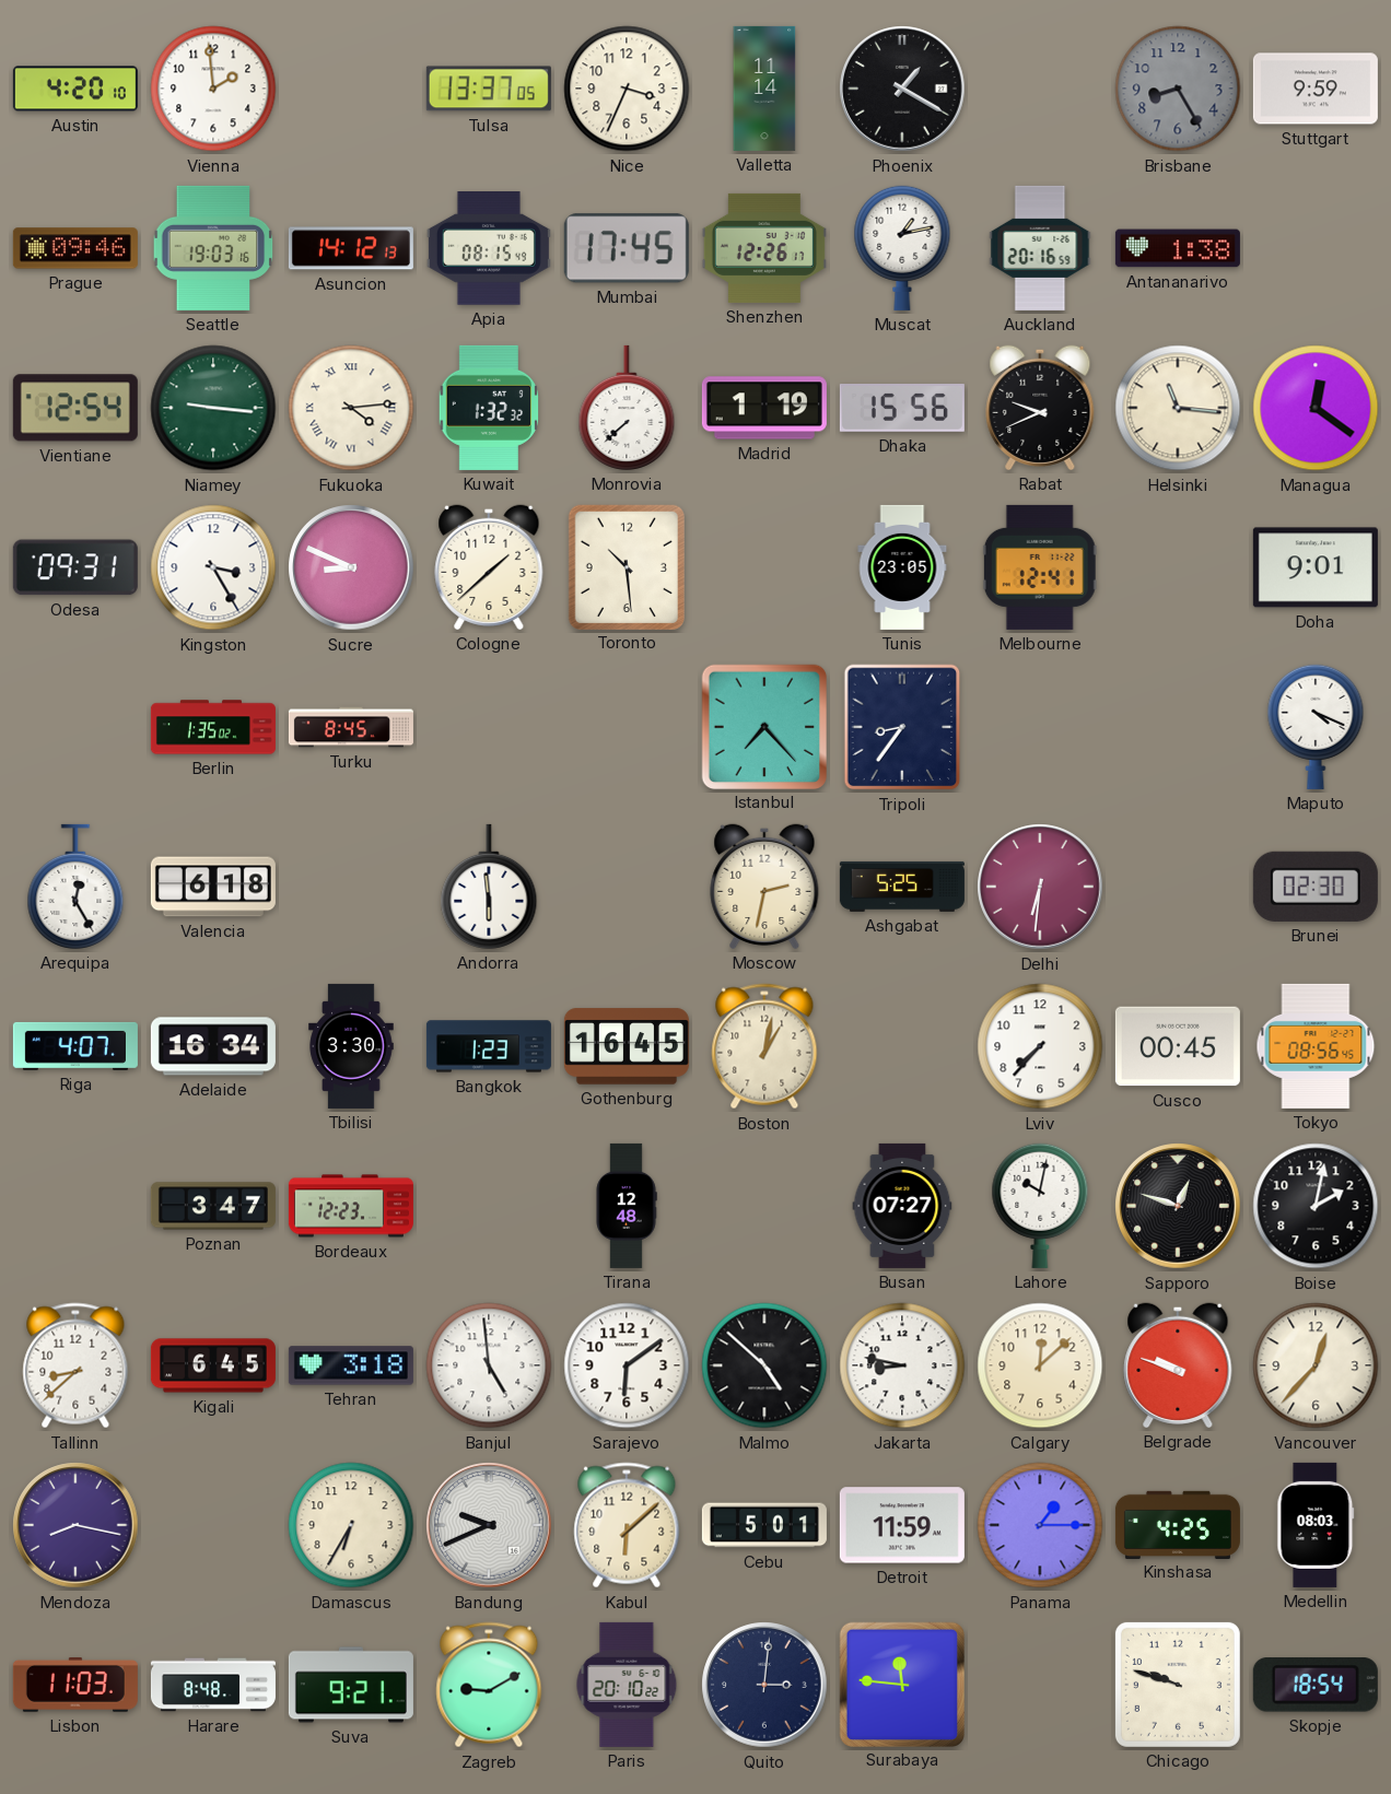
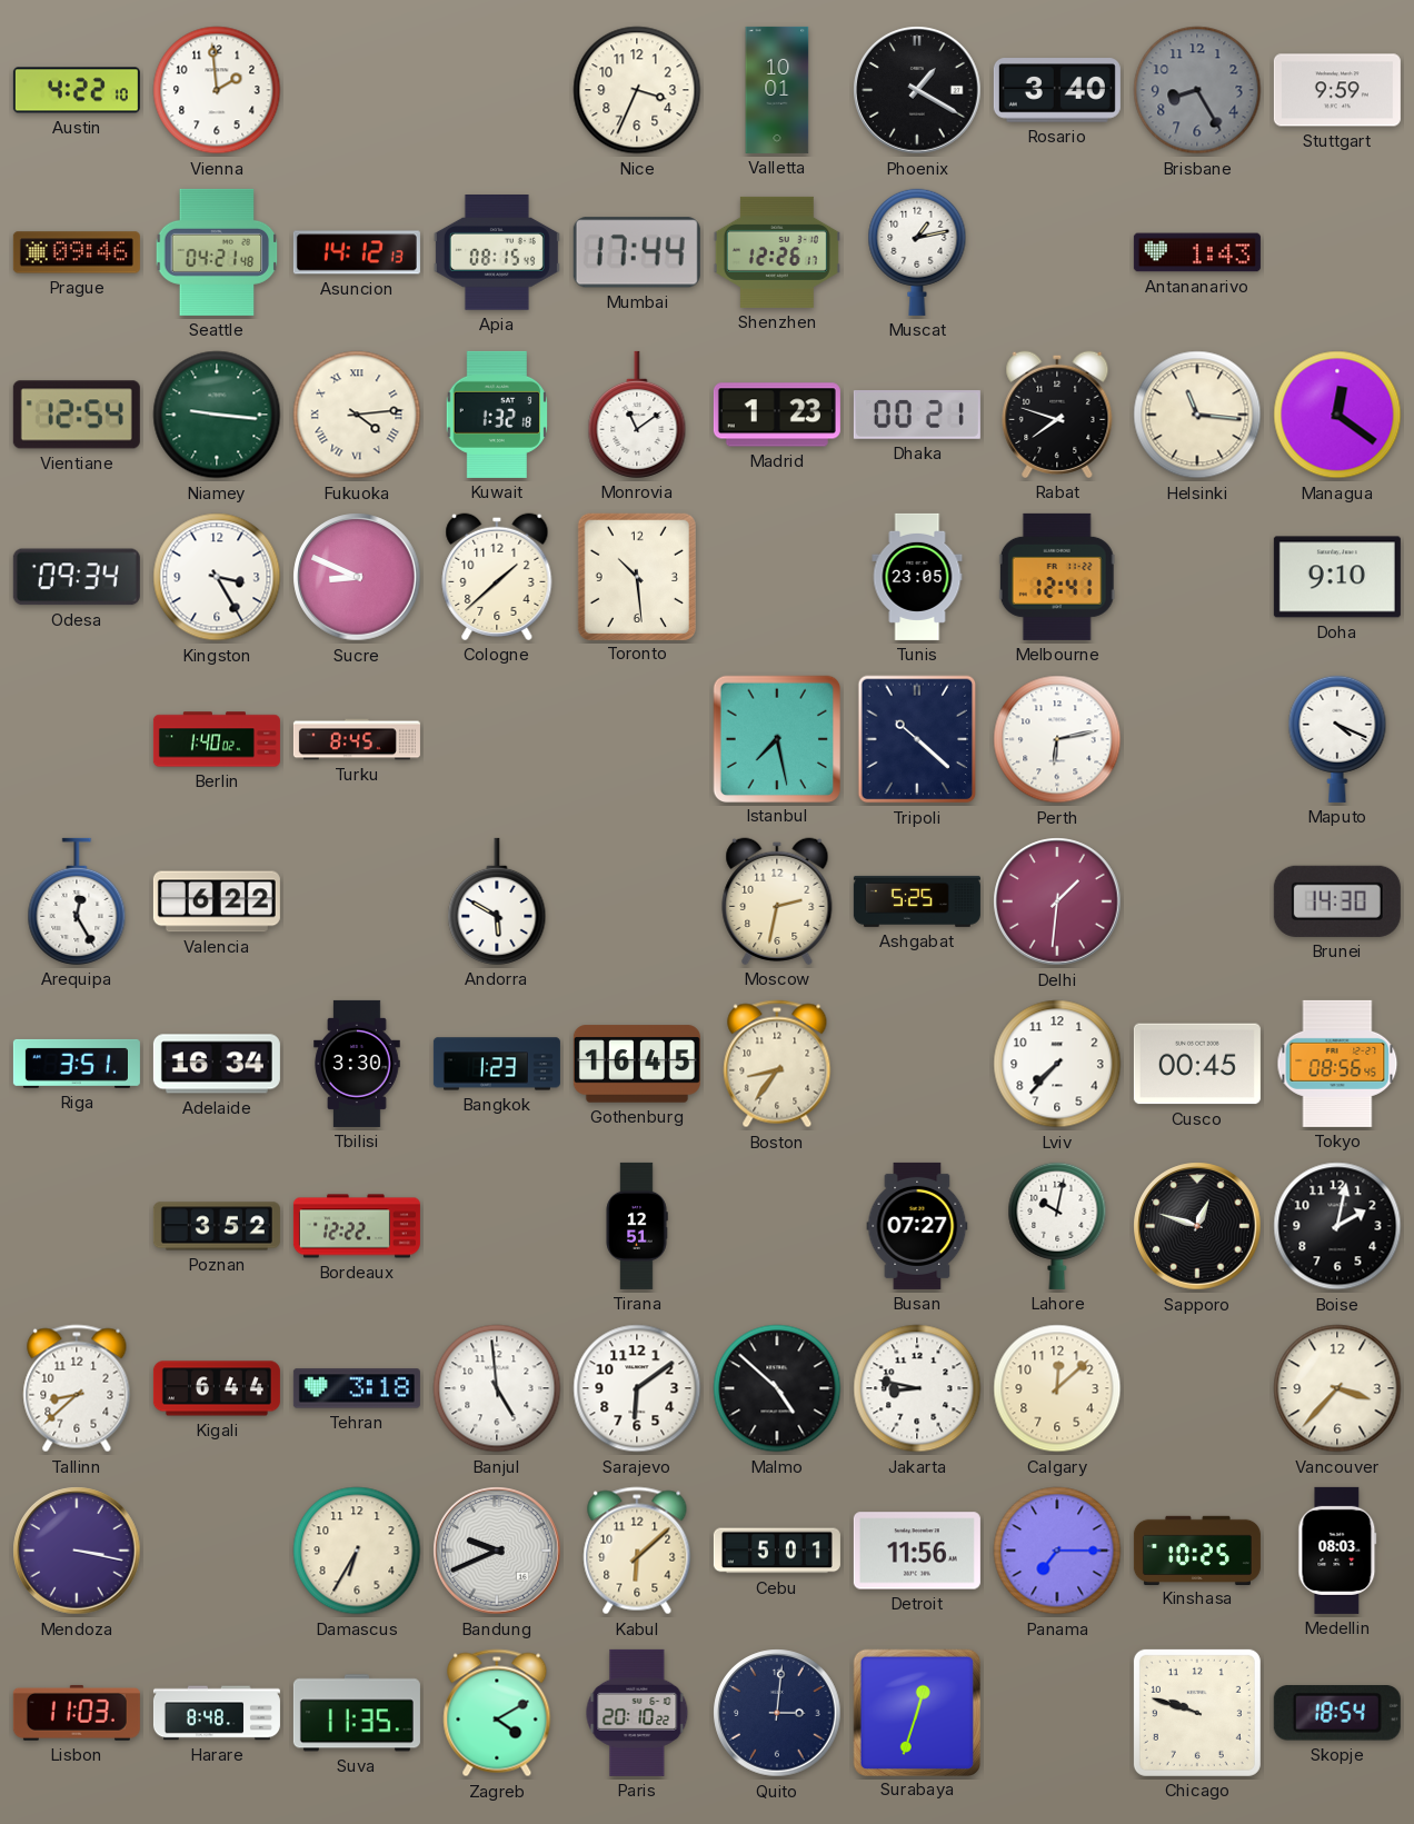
Austin: 4:20 -> 4:22
Tulsa: 13:37 -> none
Valletta: 11:14 -> 10:01
Rosario: none -> 3:40
Seattle: 19:03 -> 04:21
Mumbai: 17:45 -> 17:44
Auckland: 20:16 -> none
Antananarivo: 1:38 -> 1:43
Kuwait: 1:32:32 -> 1:32:18
Monrovia: 7:38 -> 11:09
Madrid: 1:19 -> 1:23
Dhaka: 15:56 -> 00:21
Rabat: 9:41 -> 7:48
Odesa: 09:31 -> 09:34
Doha: 9:01 -> 9:10
Berlin: 1:35 -> 1:40
Istanbul: 7:23 -> 7:28
Tripoli: 8:36 -> 10:22
Perth: none -> 6:13
Valencia: 6:18 -> 6:22
Andorra: 5:59 -> 5:50
Delhi: 6:31 -> 1:31
Brunei: 02:30 -> 14:30
Riga: 4:07 -> 3:51
Boston: 1:02 -> 8:36
Poznan: 3:47 -> 3:52
Bordeaux: 12:23 -> 12:22
Tirana: 12:48 -> 12:51
Kigali: 6:45 -> 6:44
Belgrade: 9:48 -> none
Vancouver: 12:37 -> 3:37
Mendoza: 8:17 -> 3:17
Detroit: 11:59 -> 11:56
Panama: 1:15 -> 7:15
Kinshasa: 4:25 -> 10:25
Suva: 9:21 -> 11:35
Zagreb: 9:10 -> 4:10
Surabaya: 11:46 -> 12:33
